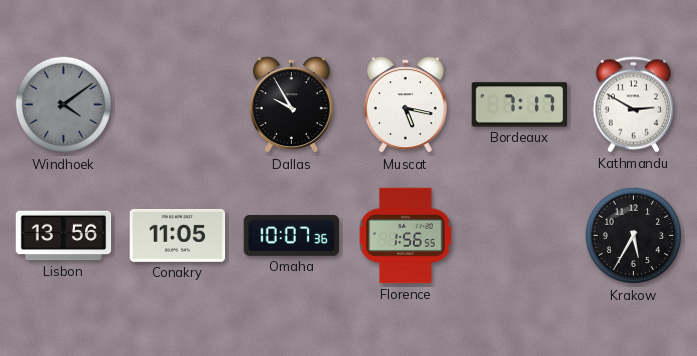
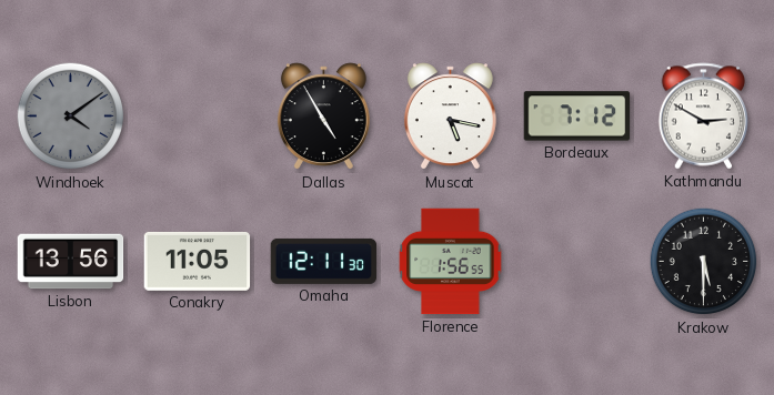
Dallas: 9:55 -> 4:55
Bordeaux: 7:17 -> 7:12
Omaha: 10:07 -> 12:11
Krakow: 5:35 -> 5:30
